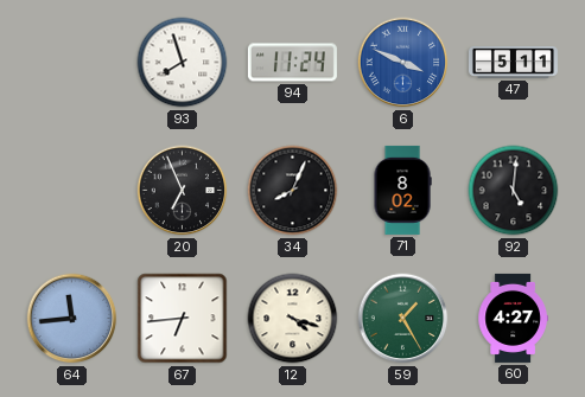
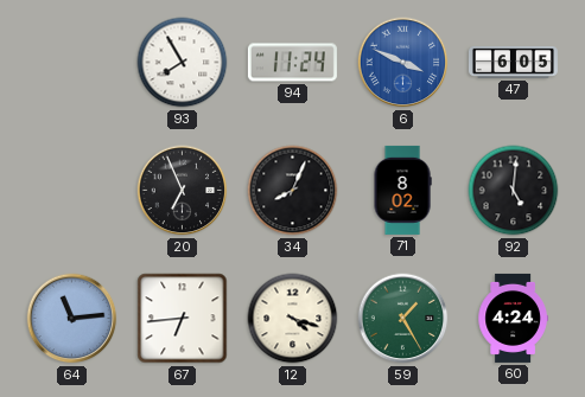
93: 7:57 -> 7:55
47: 5:11 -> 6:05
64: 11:44 -> 11:14
60: 4:27 -> 4:24
